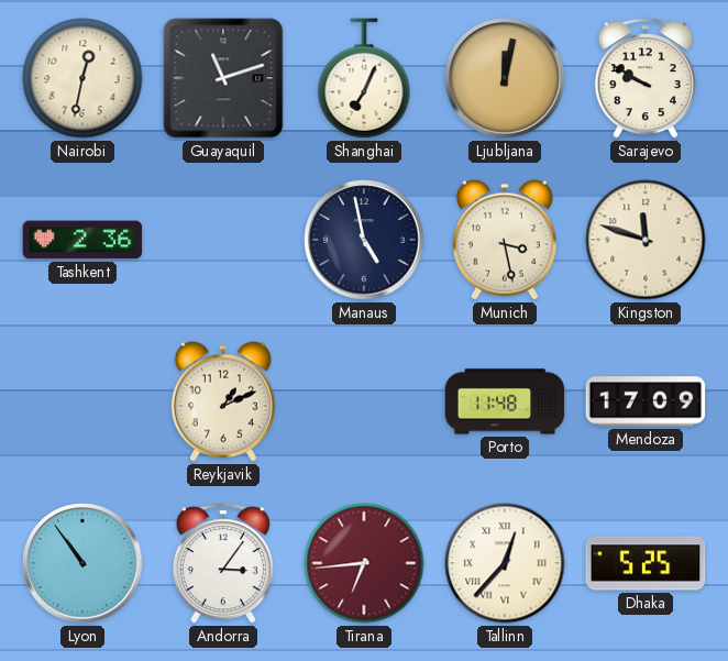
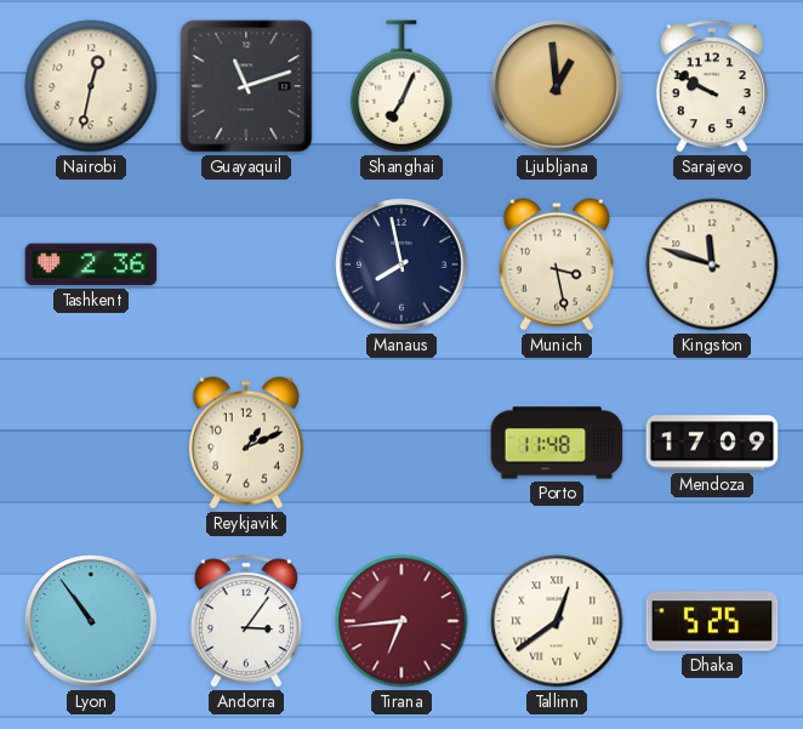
Ljubljana: 12:02 -> 12:59
Manaus: 4:58 -> 7:58
Tallinn: 12:37 -> 12:39
